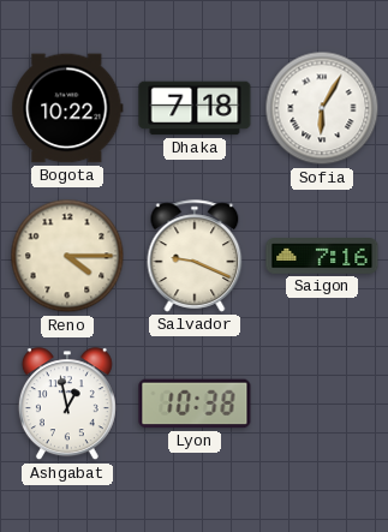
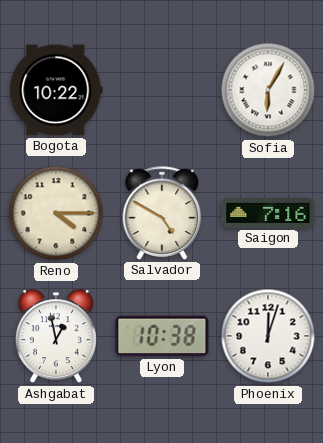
Dhaka: 7:18 -> none
Salvador: 9:19 -> 4:50
Phoenix: none -> 12:03
